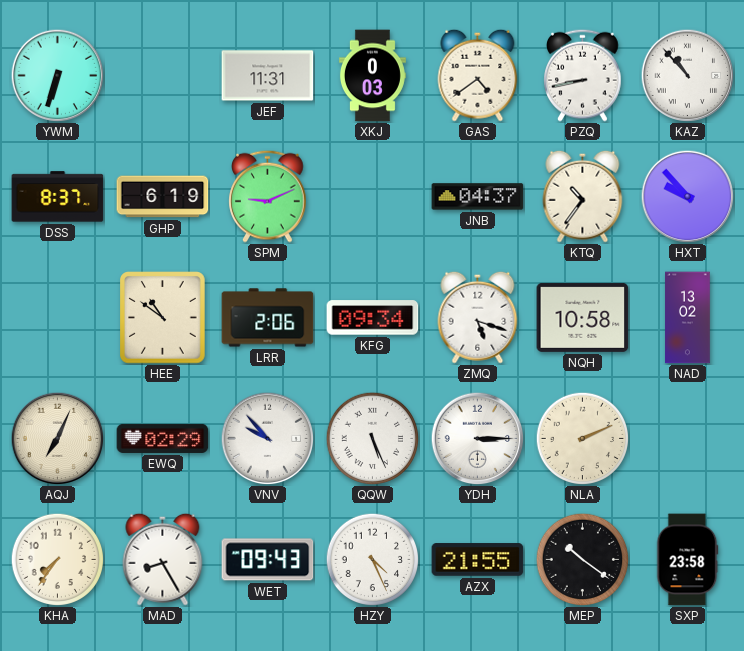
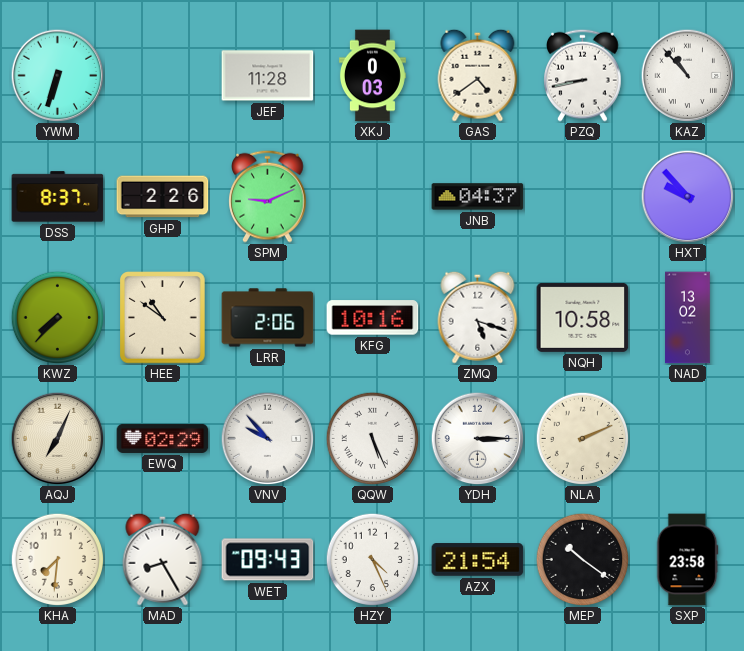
JEF: 11:31 -> 11:28
GHP: 6:19 -> 2:26
KTQ: 10:36 -> none
KWZ: none -> 7:37
KFG: 09:34 -> 10:16
KHA: 7:36 -> 7:31
AZX: 21:55 -> 21:54
